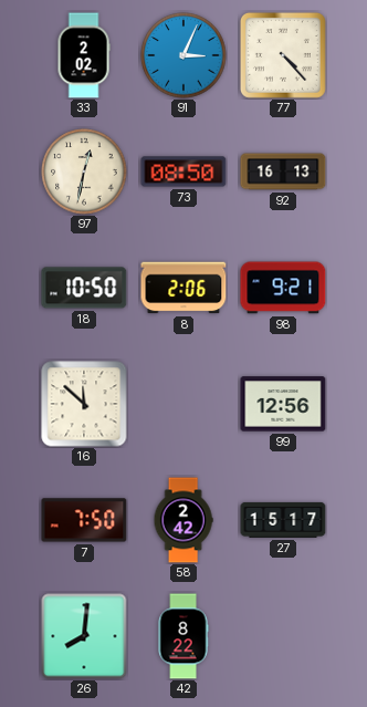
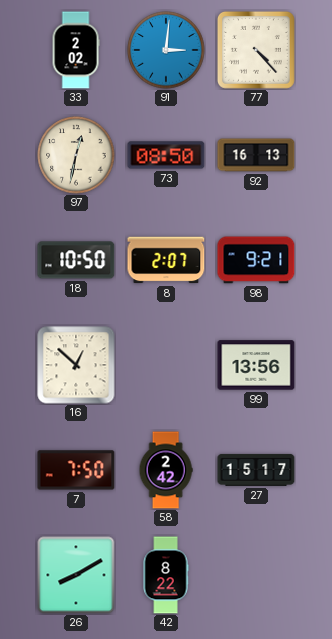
91: 3:04 -> 3:01
8: 2:06 -> 2:07
16: 11:52 -> 12:52
99: 12:56 -> 13:56
26: 8:01 -> 8:10
